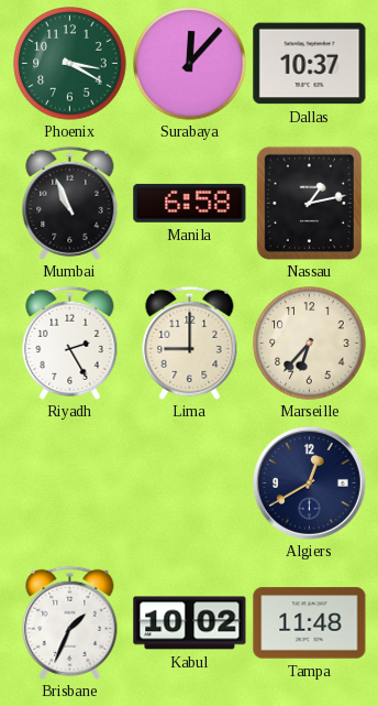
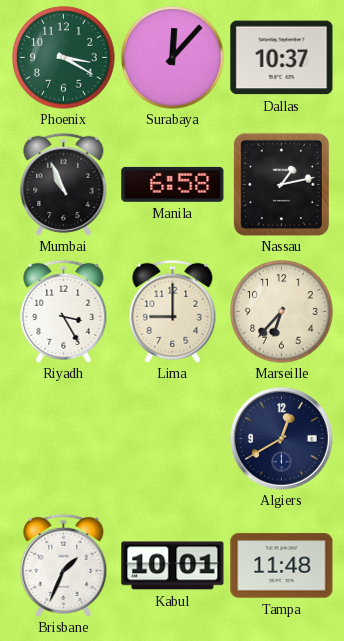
Riyadh: 2:25 -> 3:25
Kabul: 10:02 -> 10:01
